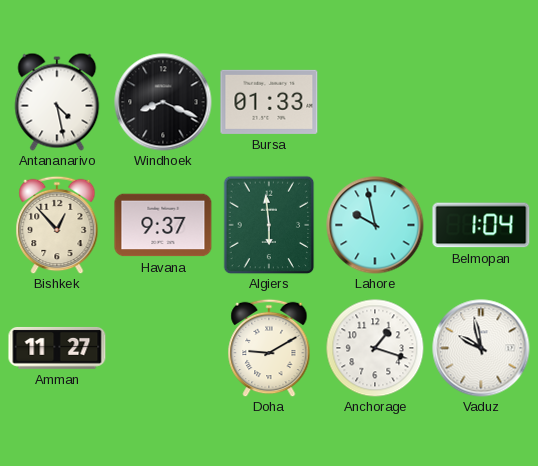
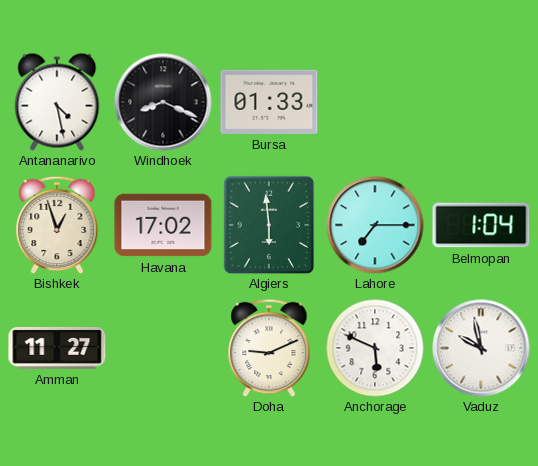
Bishkek: 12:53 -> 12:57
Havana: 9:37 -> 17:02
Lahore: 9:58 -> 7:15
Doha: 9:10 -> 9:11
Anchorage: 1:18 -> 5:49
